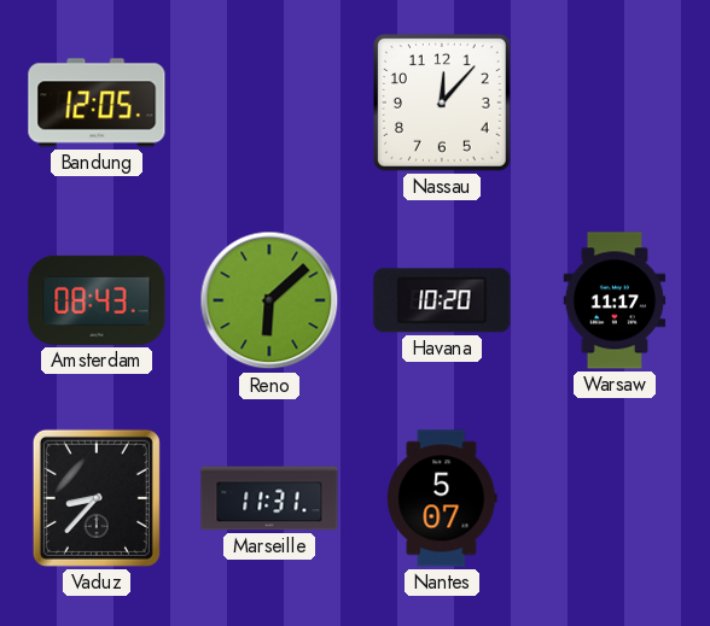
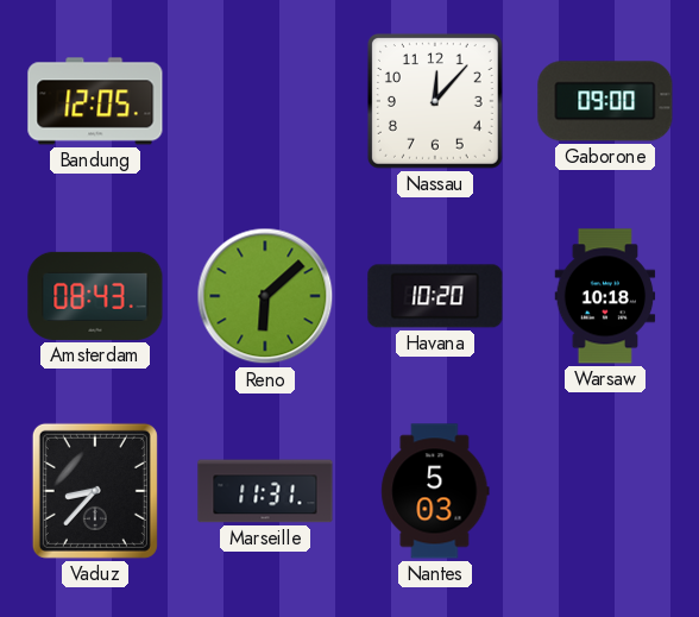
Gaborone: none -> 09:00
Warsaw: 11:17 -> 10:18
Nantes: 5:07 -> 5:03
